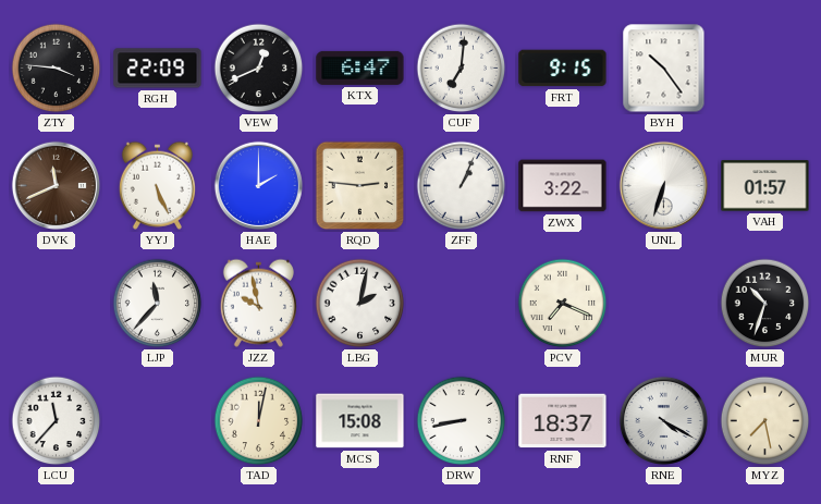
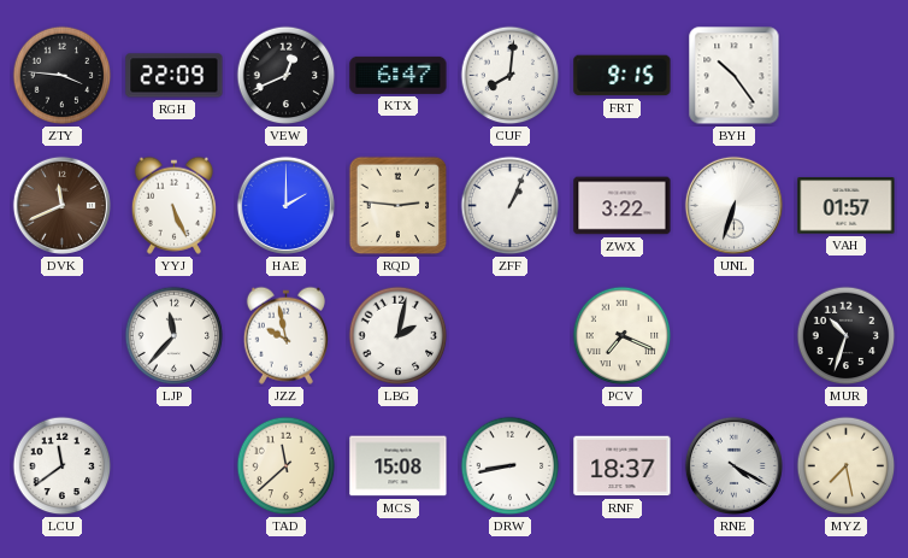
CUF: 7:01 -> 8:01
LCU: 11:37 -> 11:39
TAD: 12:02 -> 11:38
